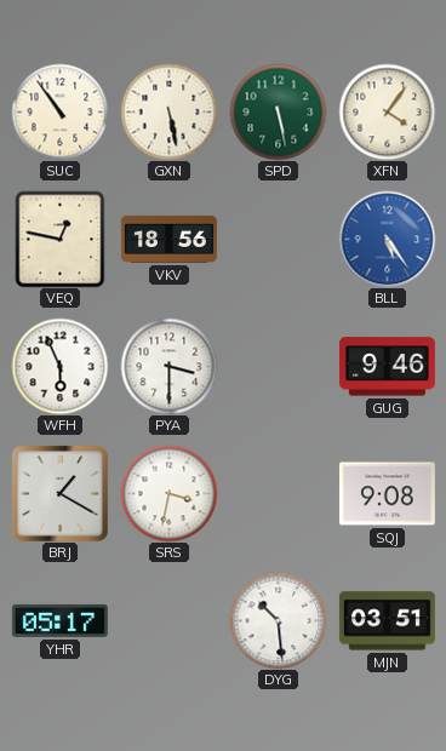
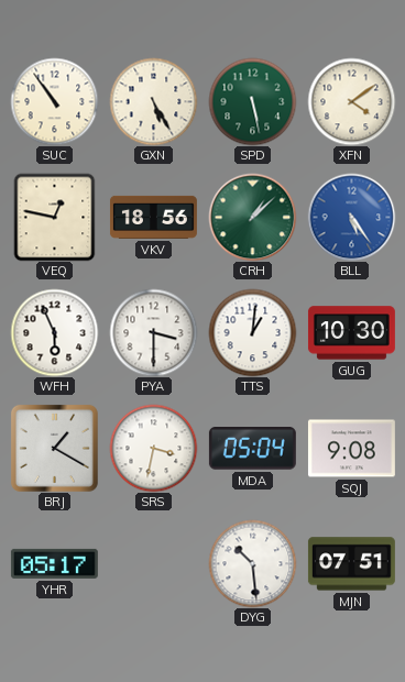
GXN: 5:28 -> 5:25
XFN: 4:06 -> 4:09
CRH: none -> 1:08
TTS: none -> 1:01
GUG: 9:46 -> 10:30
MDA: none -> 05:04
MJN: 03:51 -> 07:51
